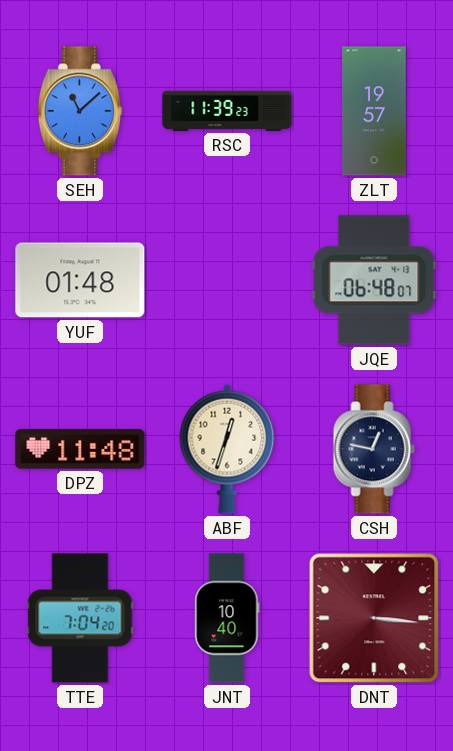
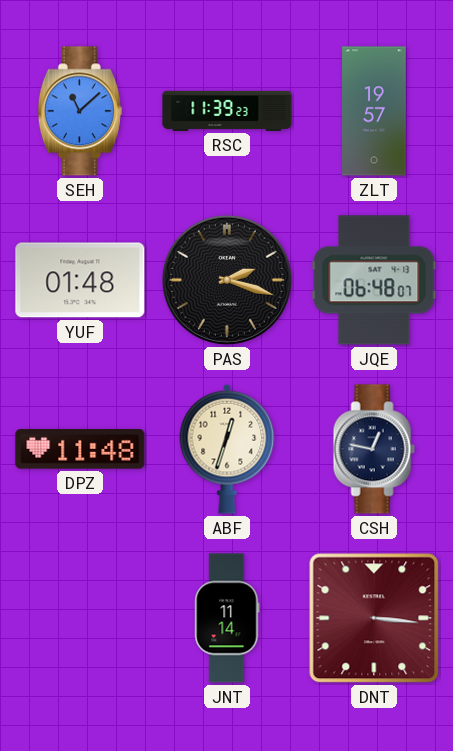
PAS: none -> 2:18
TTE: 7:04 -> none
JNT: 10:40 -> 11:14
